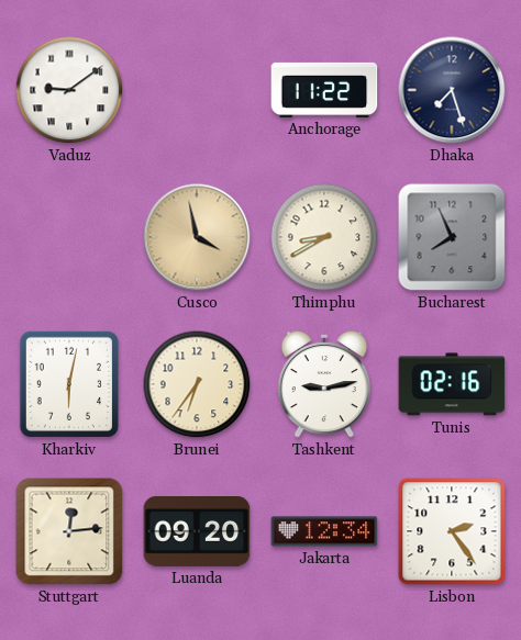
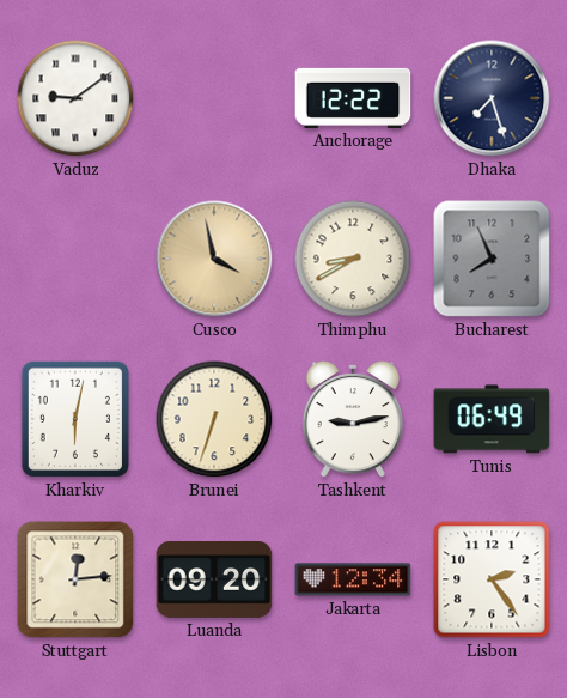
Anchorage: 11:22 -> 12:22
Brunei: 6:36 -> 6:33
Tunis: 02:16 -> 06:49
